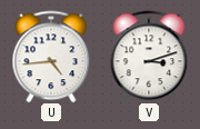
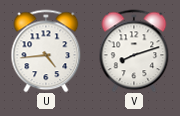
V: 3:12 -> 8:12
